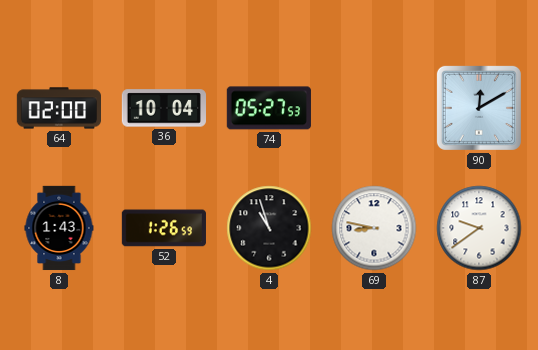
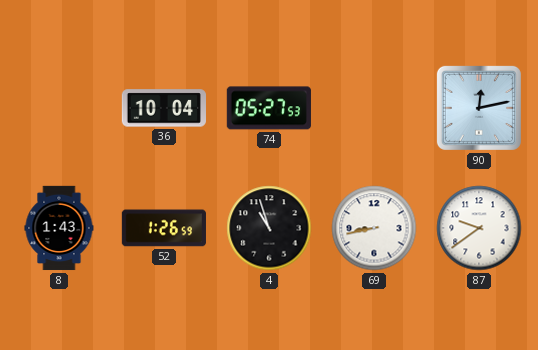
64: 02:00 -> none
90: 12:10 -> 12:13
69: 8:47 -> 8:43
